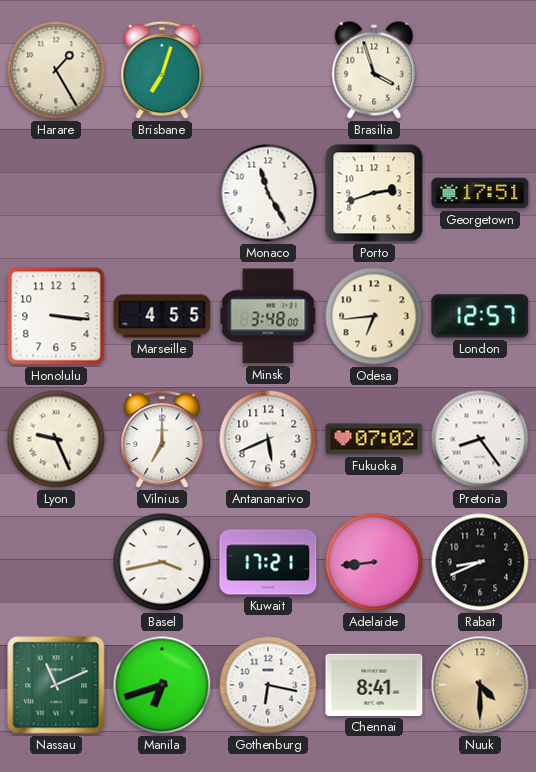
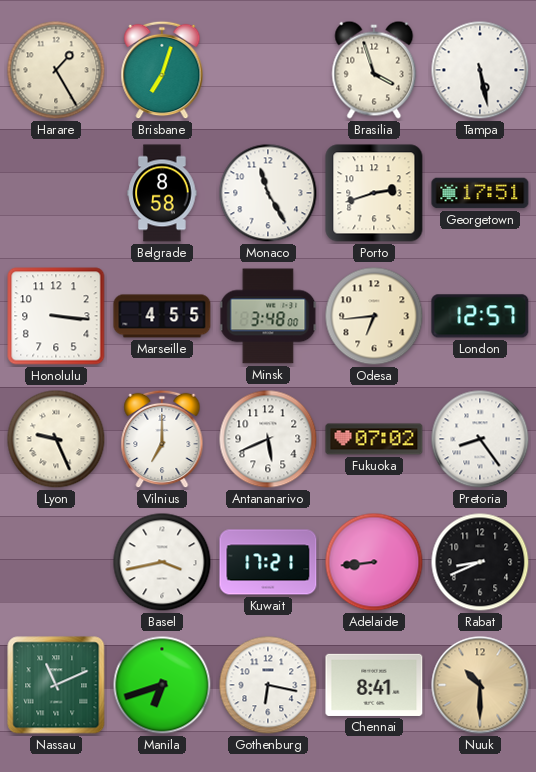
Tampa: none -> 5:28
Belgrade: none -> 8:58
Nuuk: 4:30 -> 10:30
